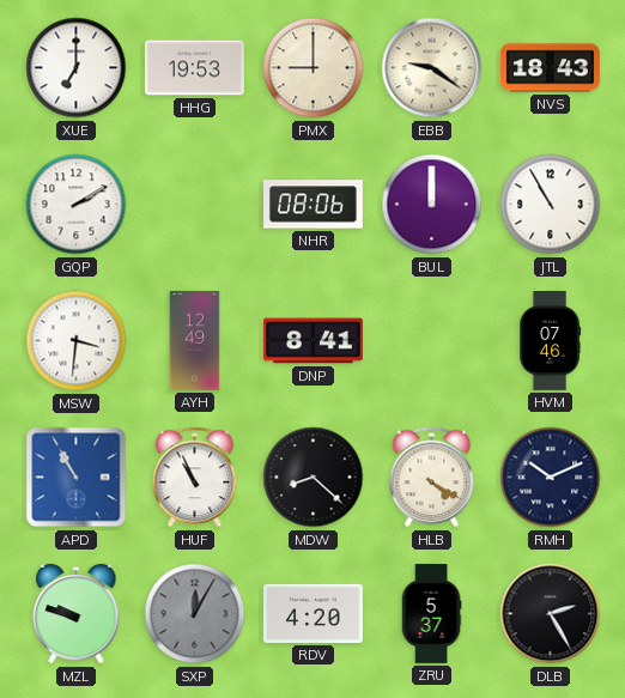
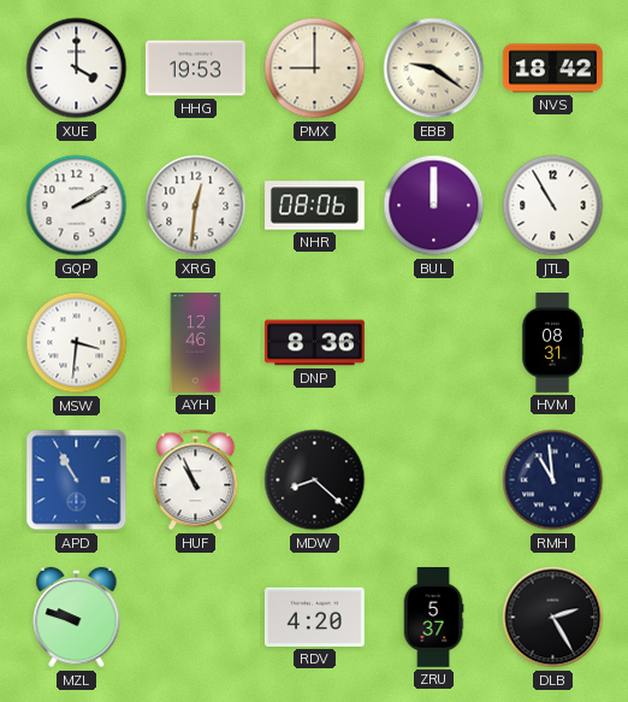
XUE: 7:00 -> 4:00
NVS: 18:43 -> 18:42
XRG: none -> 12:31
AYH: 12:49 -> 12:46
DNP: 8:41 -> 8:36
HVM: 07:46 -> 08:31
HLB: 4:20 -> none
RMH: 10:11 -> 10:59
SXP: 12:05 -> none
